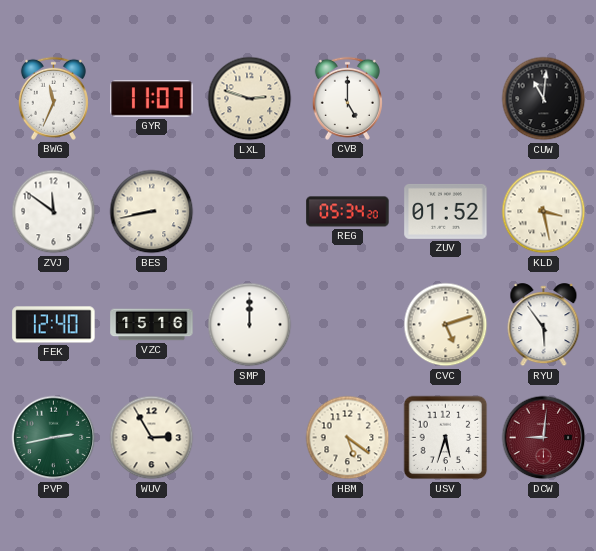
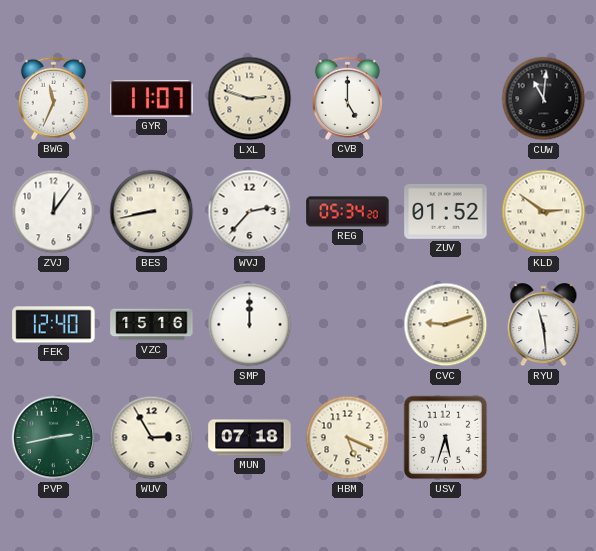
ZVJ: 11:51 -> 12:06
WVJ: none -> 2:37
KLD: 3:28 -> 2:51
CVC: 5:12 -> 9:12
RYU: 5:54 -> 11:29
MUN: none -> 07:18
HBM: 5:21 -> 5:19
DCW: 9:01 -> none
